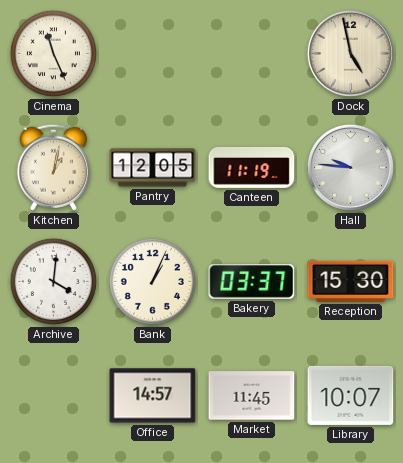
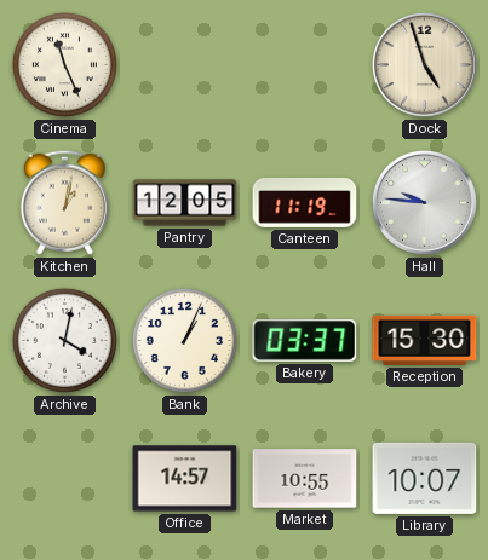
Dock: 4:58 -> 4:57
Archive: 4:01 -> 4:02
Market: 11:45 -> 10:55
